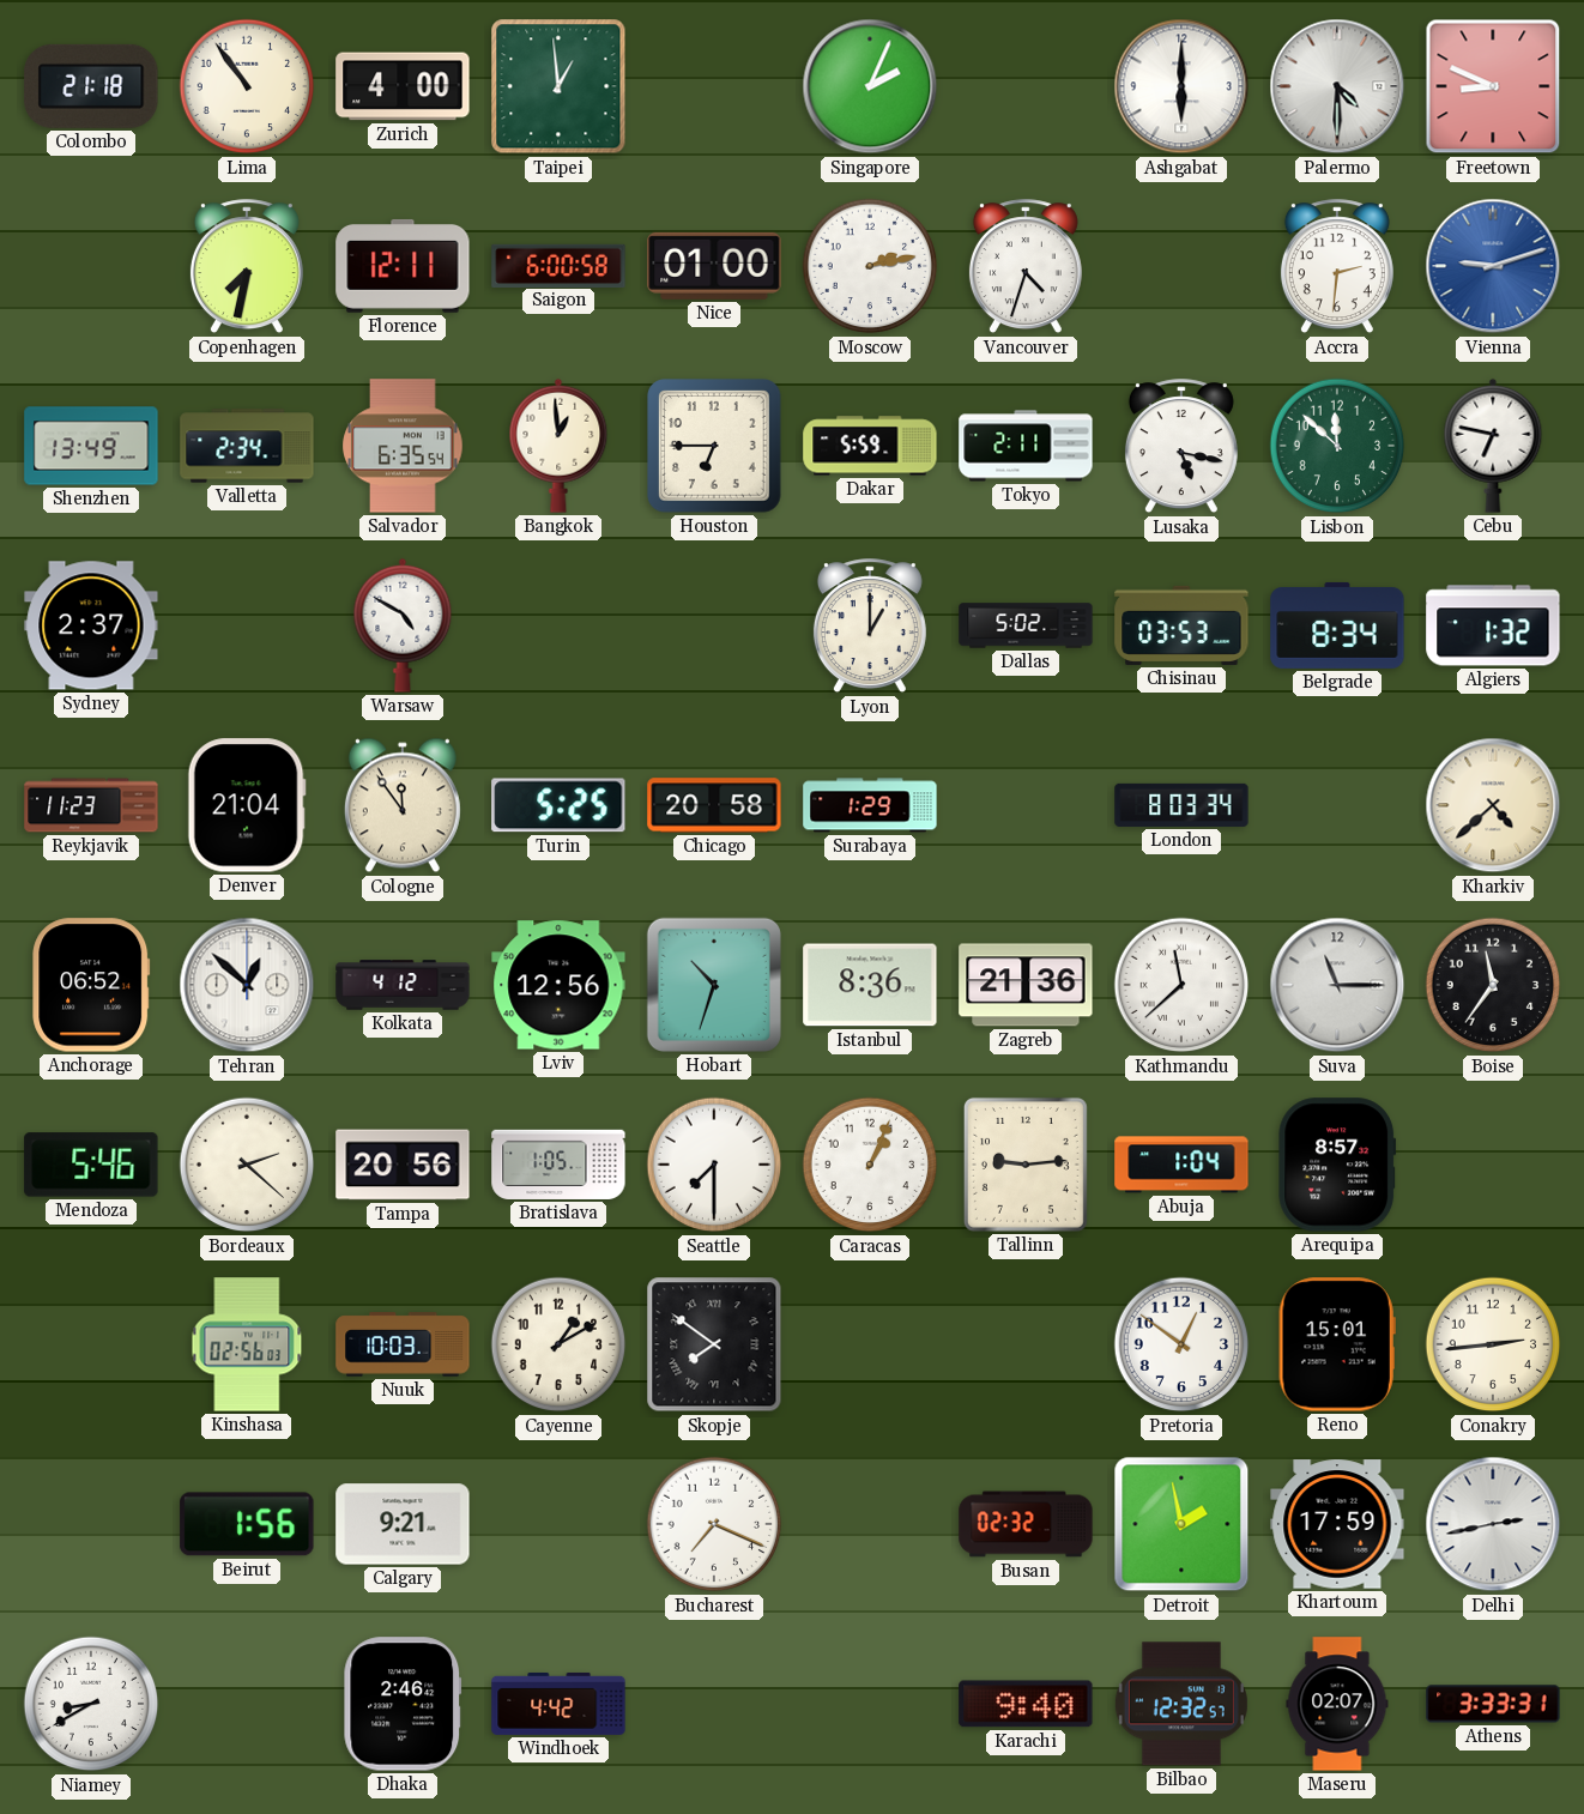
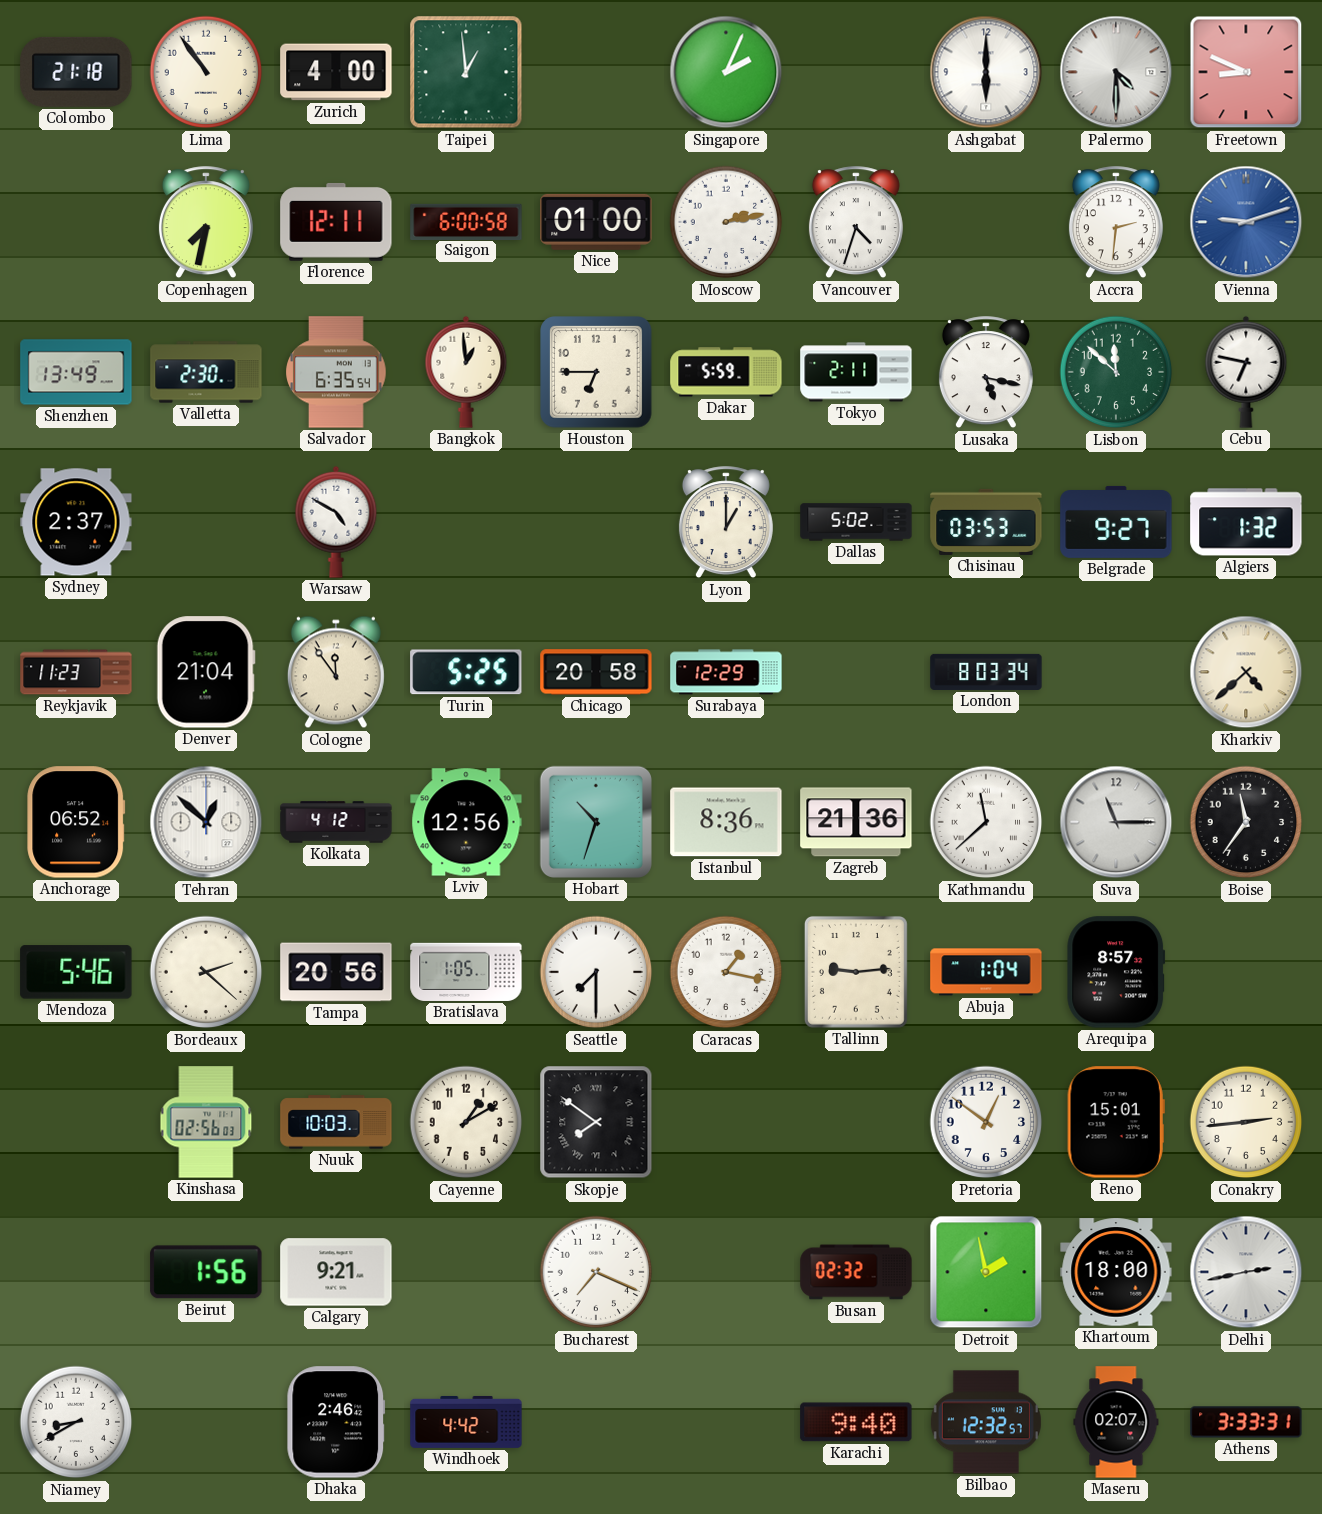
Valletta: 2:34 -> 2:30
Belgrade: 8:34 -> 9:27
Surabaya: 1:29 -> 12:29
Caracas: 1:04 -> 1:17
Khartoum: 17:59 -> 18:00
